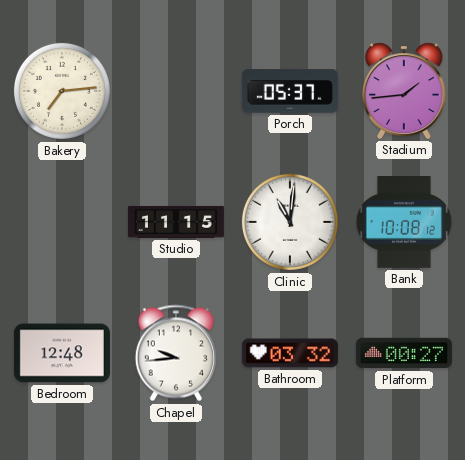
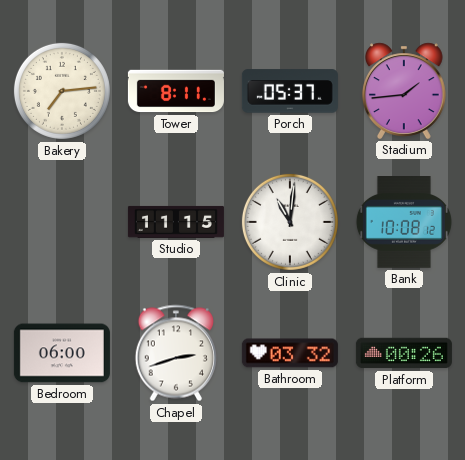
Tower: none -> 8:11
Bedroom: 12:48 -> 06:00
Chapel: 9:44 -> 2:42
Platform: 00:27 -> 00:26
